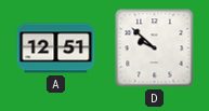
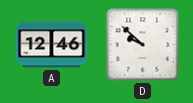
A: 12:51 -> 12:46
